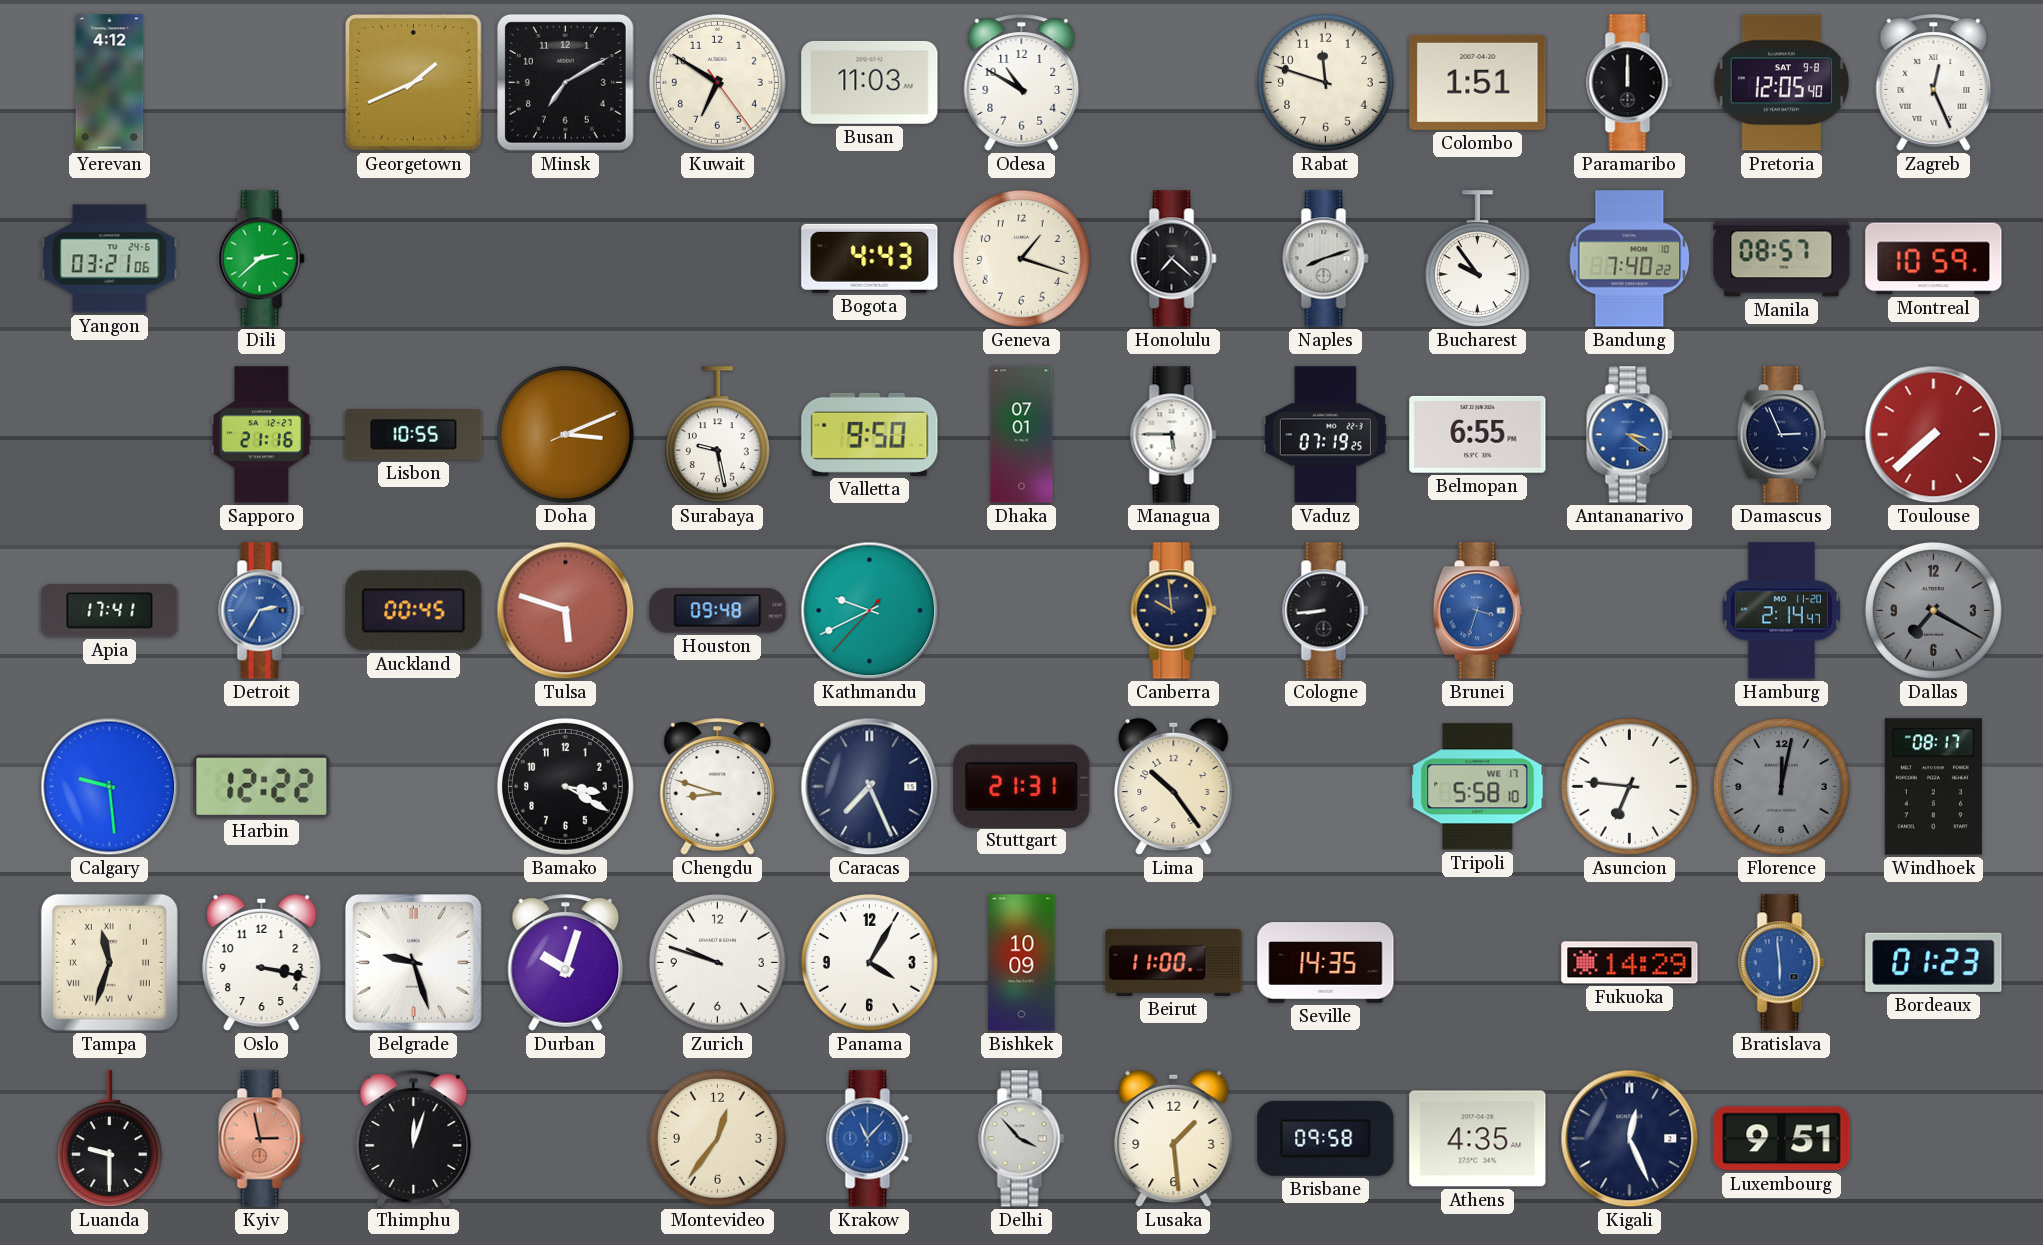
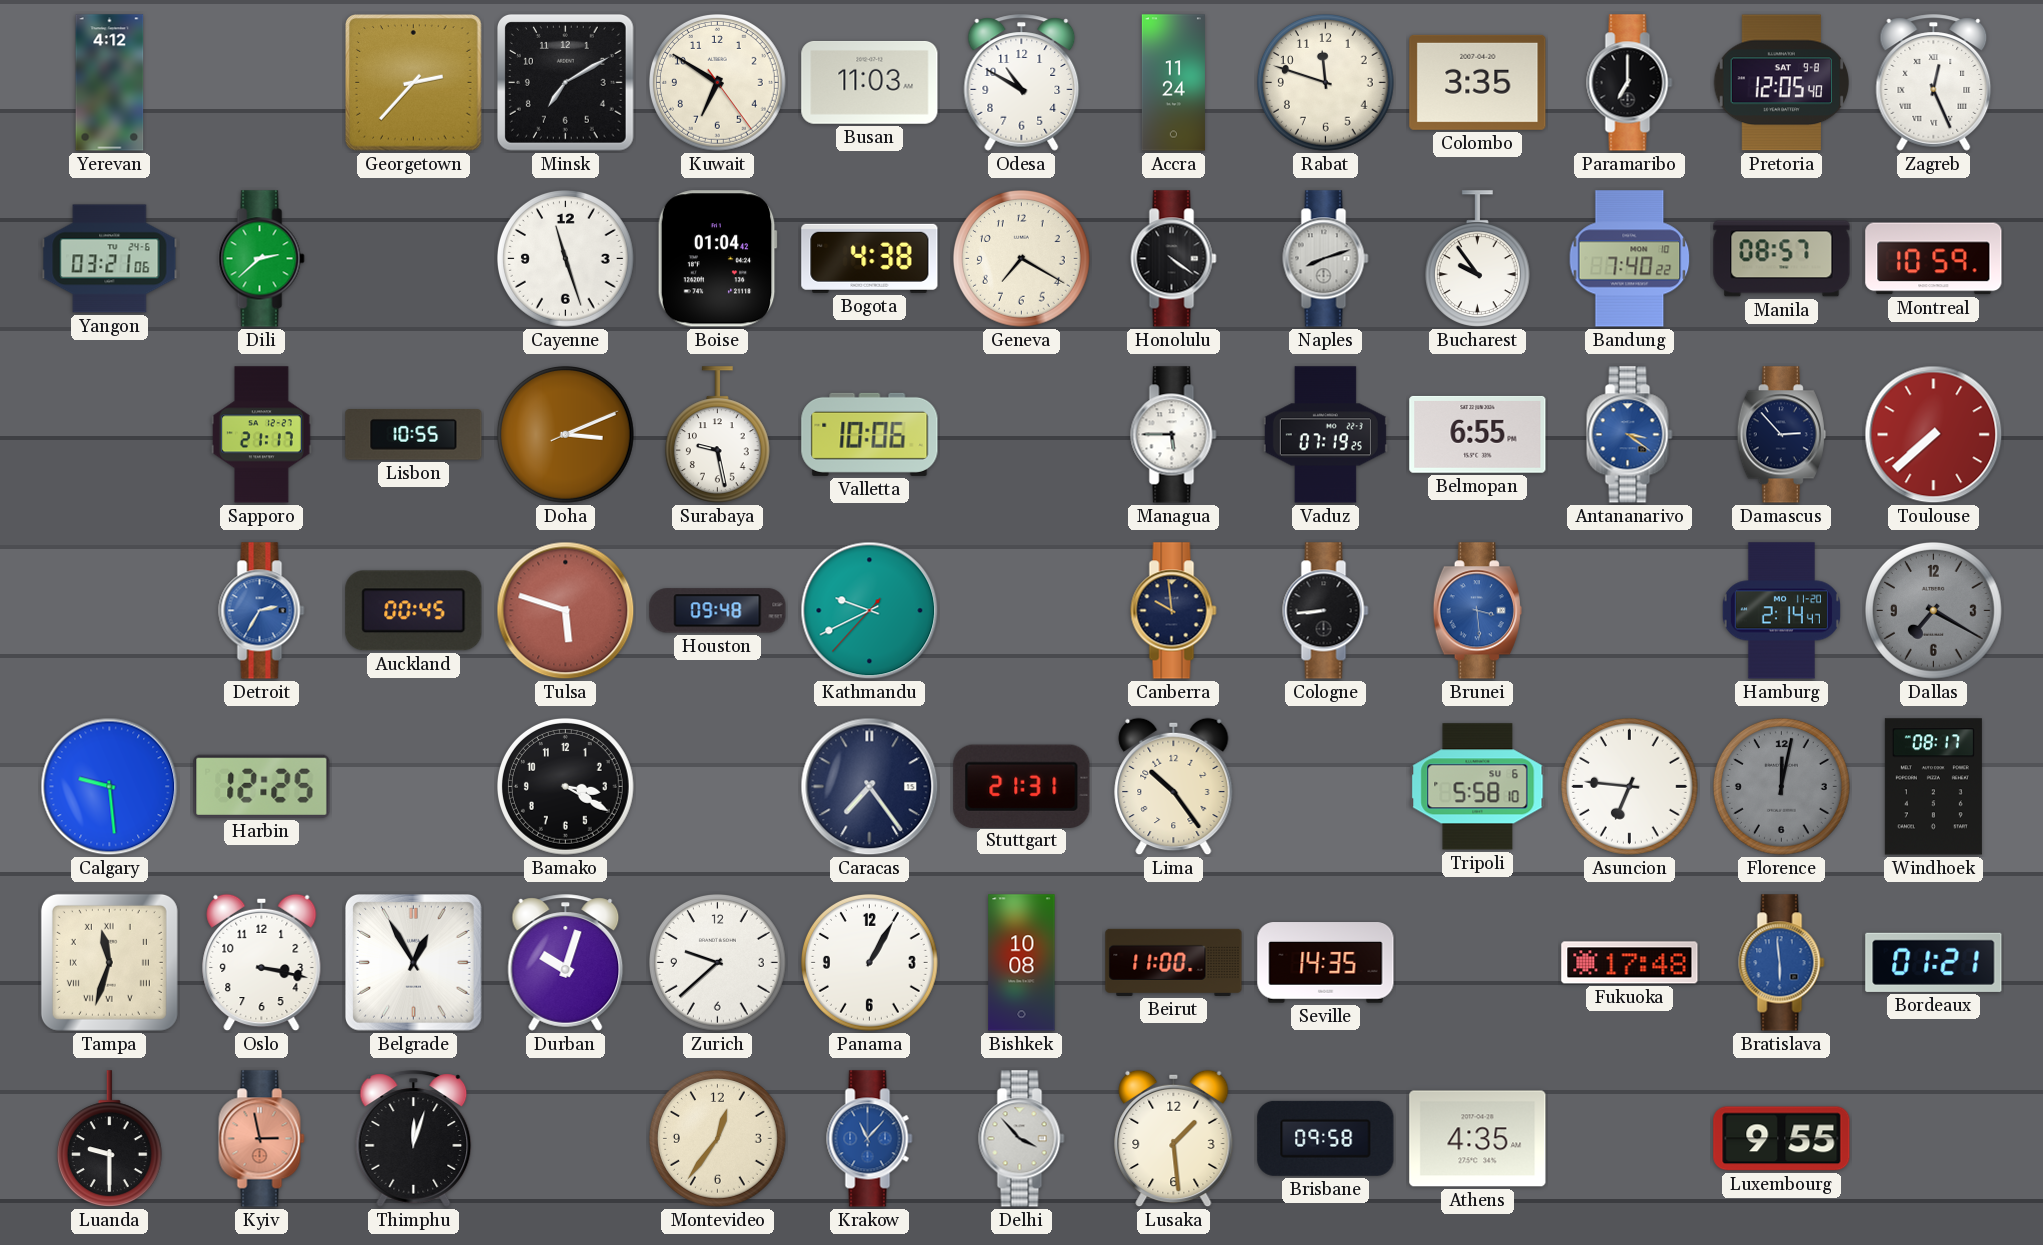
Georgetown: 1:41 -> 2:37
Accra: none -> 11:24
Colombo: 1:51 -> 3:35
Paramaribo: 12:00 -> 7:00
Cayenne: none -> 11:27
Boise: none -> 01:04
Bogota: 4:43 -> 4:38
Geneva: 1:18 -> 7:20
Honolulu: 7:22 -> 4:21
Sapporo: 21:16 -> 21:17
Valletta: 9:50 -> 10:06
Dhaka: 07:01 -> none
Damascus: 2:56 -> 2:53
Apia: 17:41 -> none
Brunei: 3:33 -> 3:29
Harbin: 12:22 -> 12:25
Chengdu: 8:48 -> none
Caracas: 7:26 -> 7:24
Tripoli date: WE 17 -> SU 6
Belgrade: 9:27 -> 12:55
Zurich: 9:48 -> 9:38
Panama: 4:05 -> 1:05
Bishkek: 10:09 -> 10:08
Fukuoka: 14:29 -> 17:48
Bordeaux: 01:23 -> 01:21
Kigali: 12:26 -> none
Luxembourg: 9:51 -> 9:55
